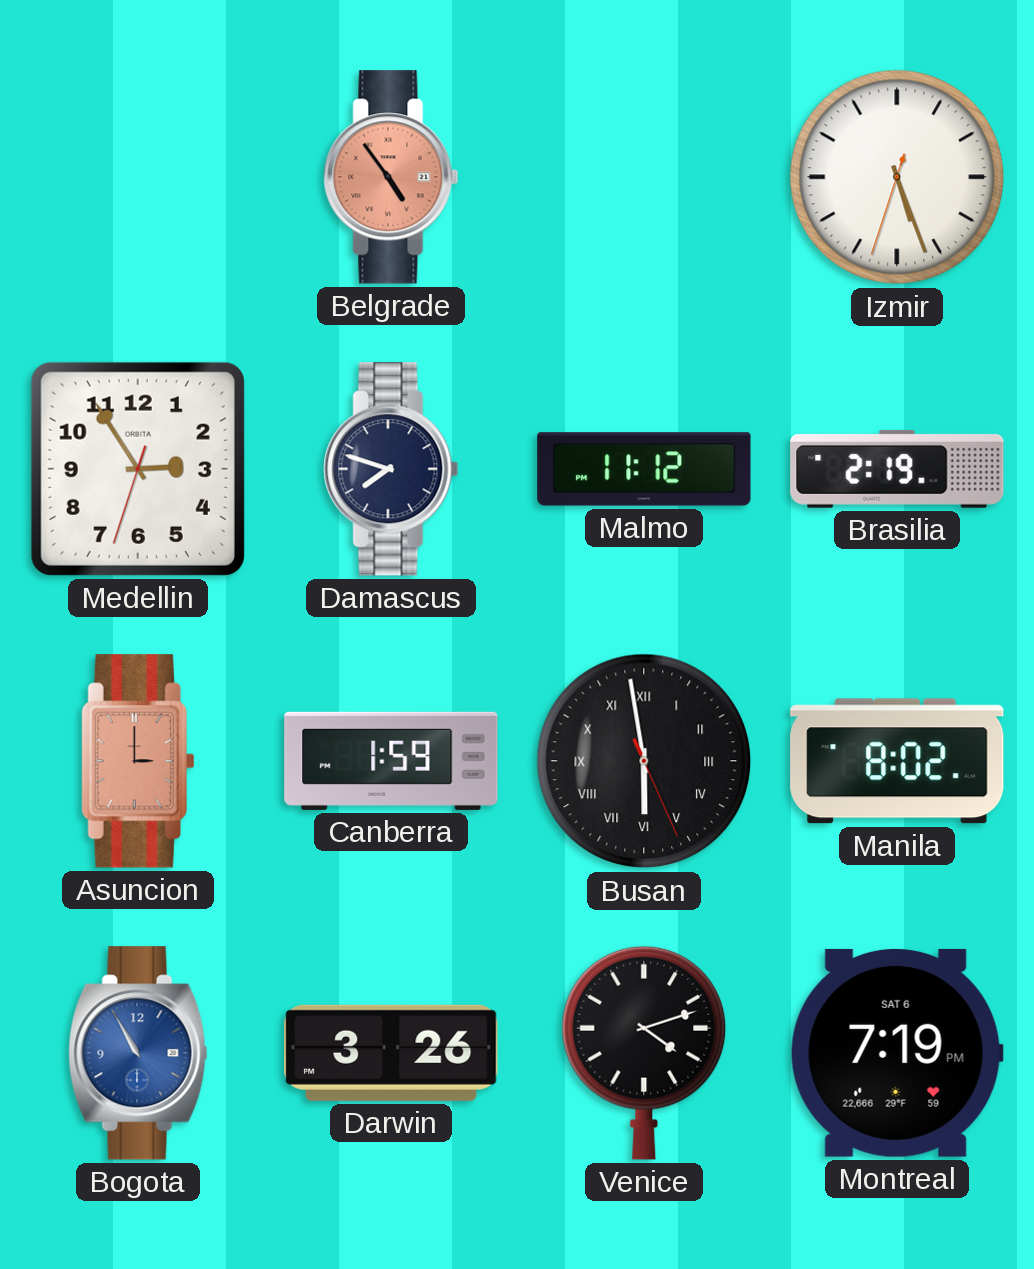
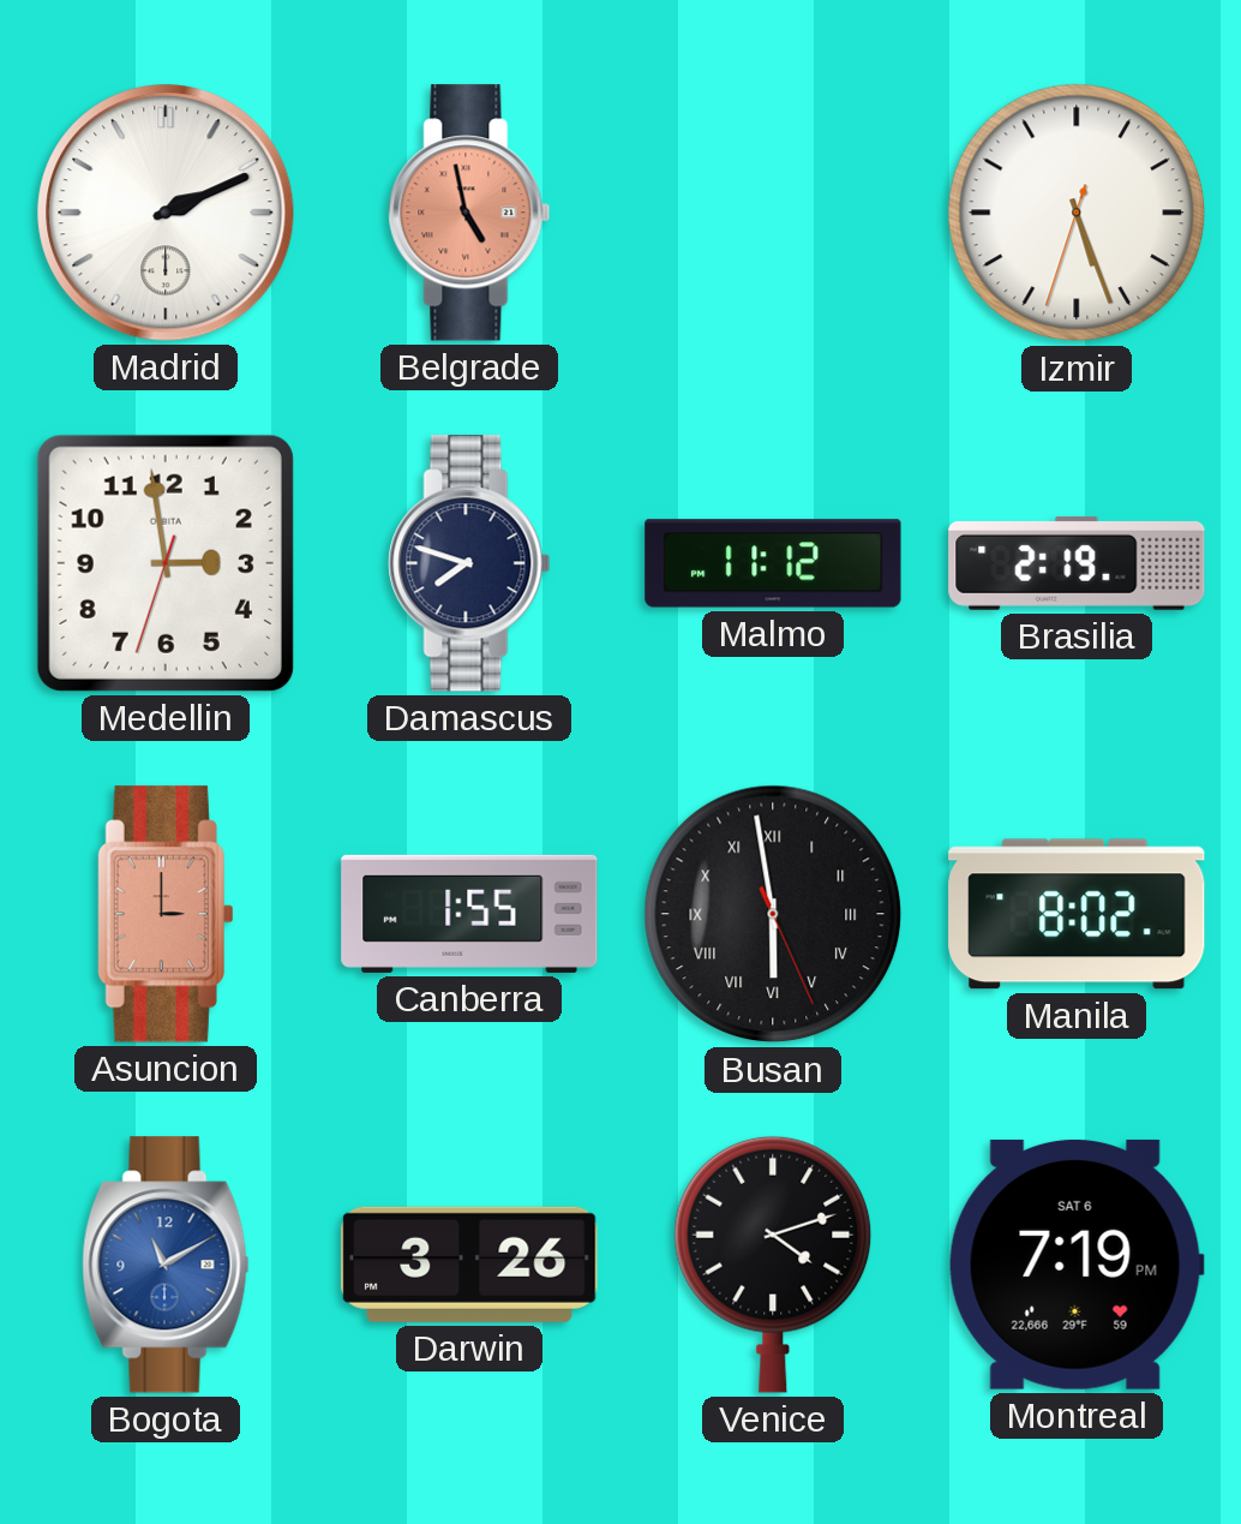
Madrid: none -> 2:11
Belgrade: 4:54 -> 4:58
Medellin: 2:54 -> 2:58
Canberra: 1:59 -> 1:55
Bogota: 10:55 -> 11:10
